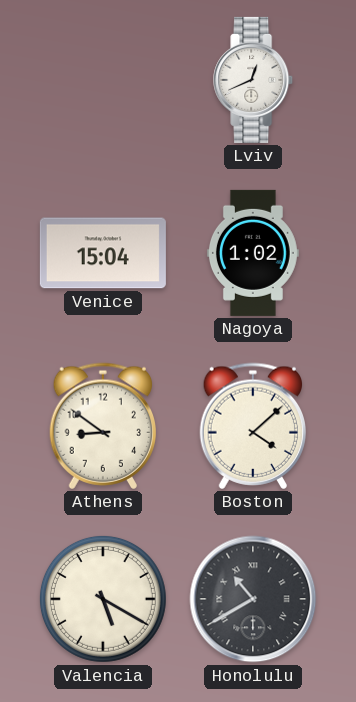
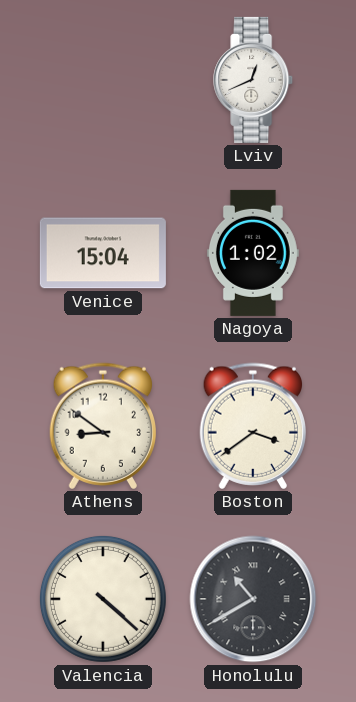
Boston: 4:08 -> 3:39
Valencia: 5:20 -> 4:22
